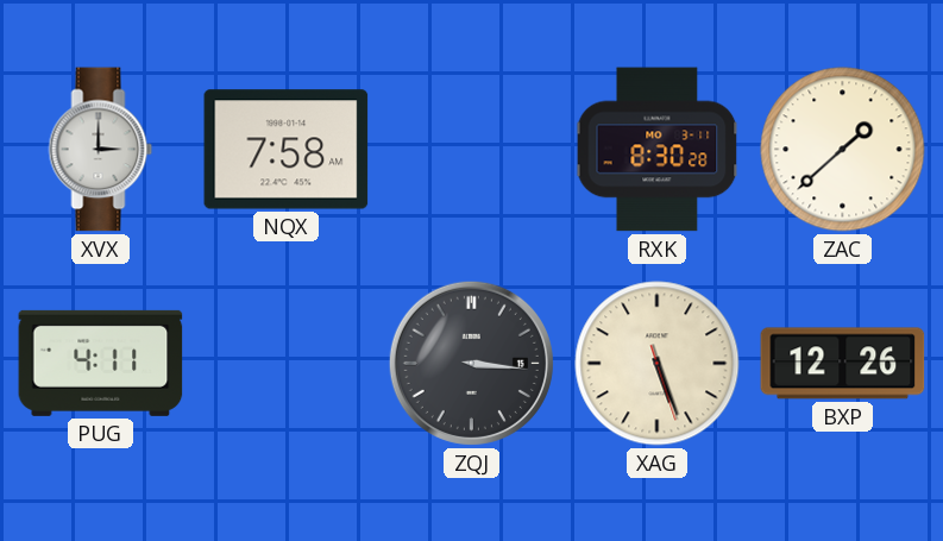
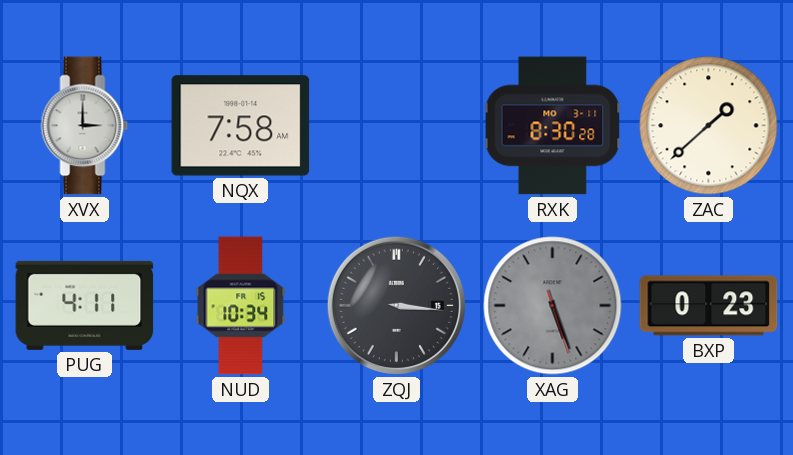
NUD: none -> 10:34
XAG dial: cream -> grey
BXP: 12:26 -> 0:23
